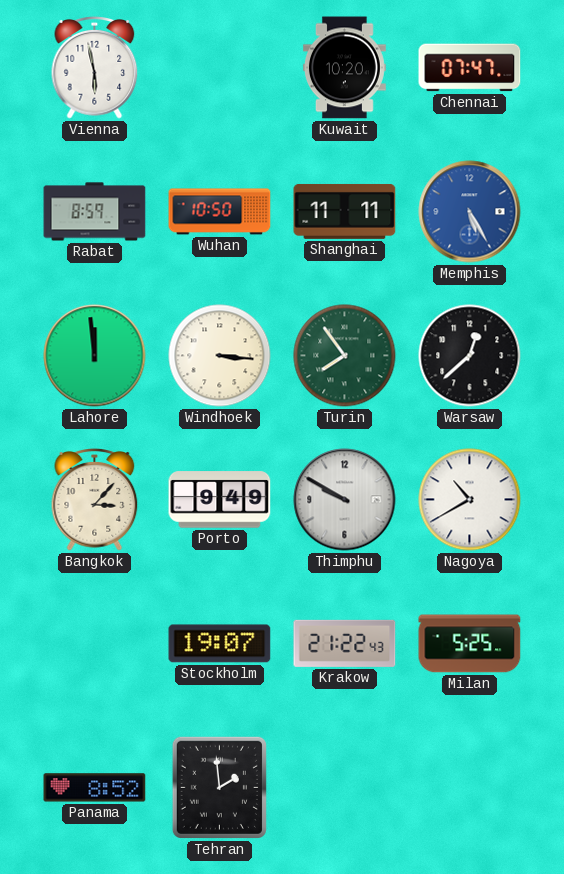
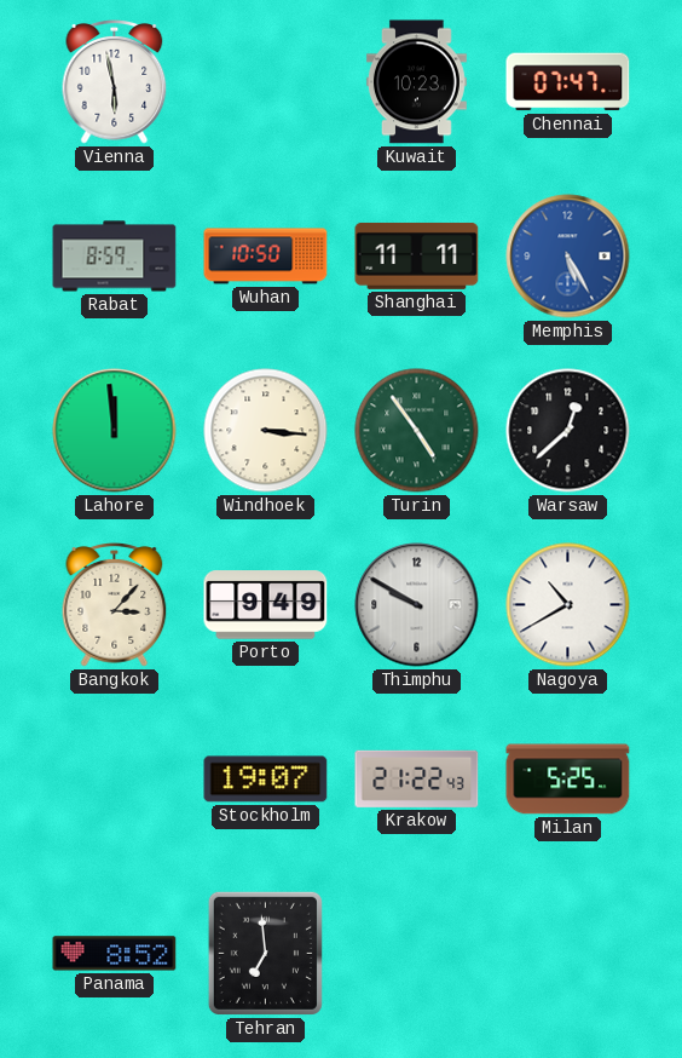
Kuwait: 10:20 -> 10:23
Turin: 7:54 -> 4:54
Tehran: 1:59 -> 6:59
